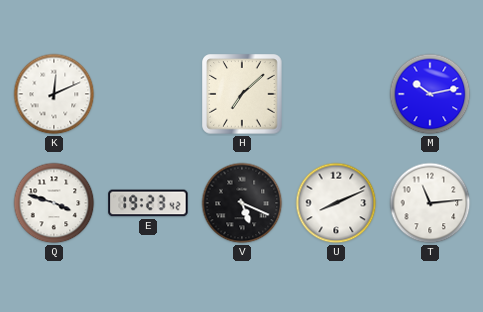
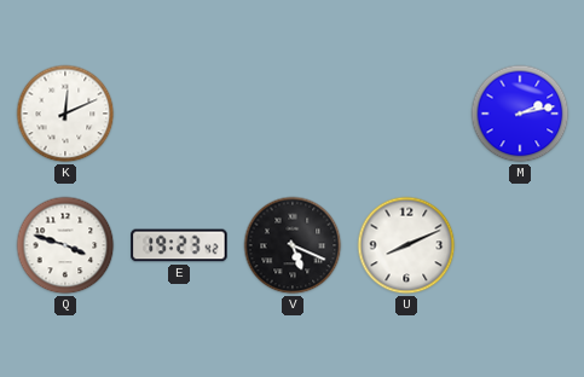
H: 7:08 -> none
M: 10:13 -> 2:13
T: 11:14 -> none
